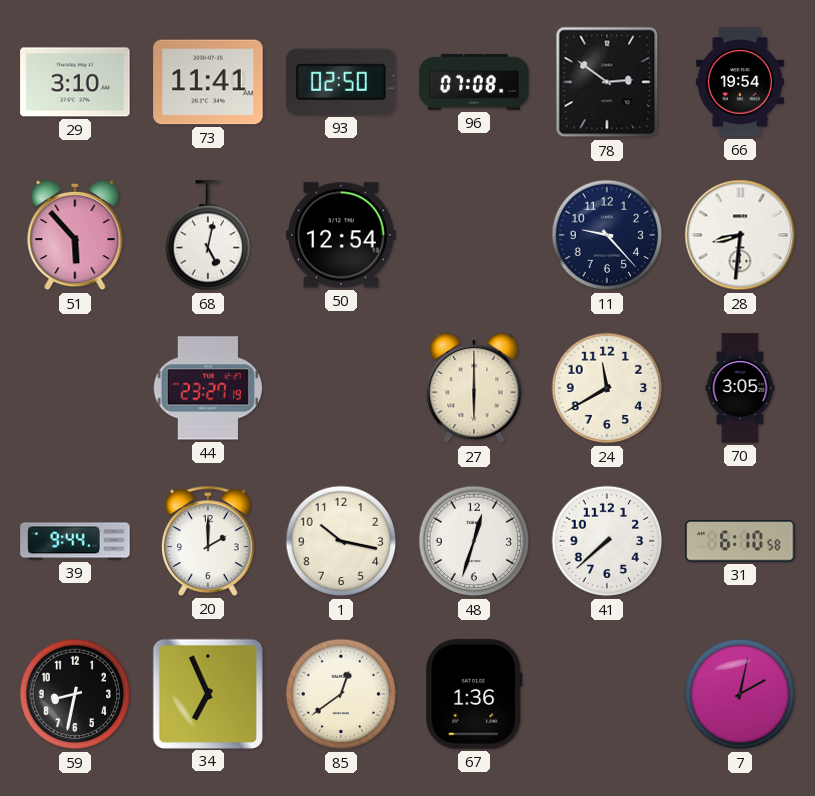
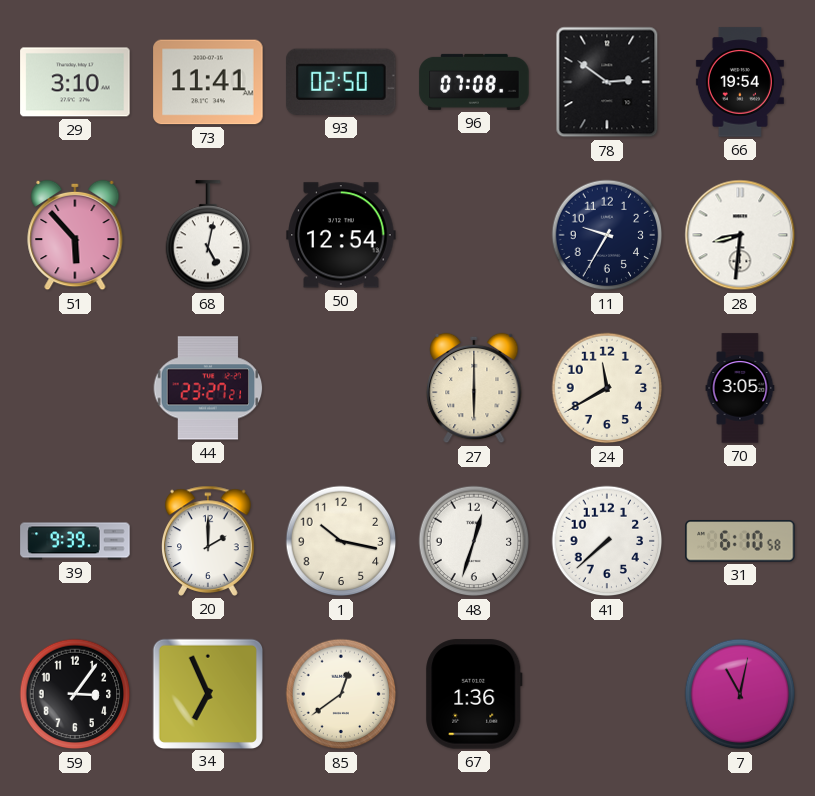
11: 9:23 -> 9:35
44: 23:27:19 -> 23:27:21
39: 9:44 -> 9:39
59: 8:32 -> 3:06
7: 2:02 -> 11:02
